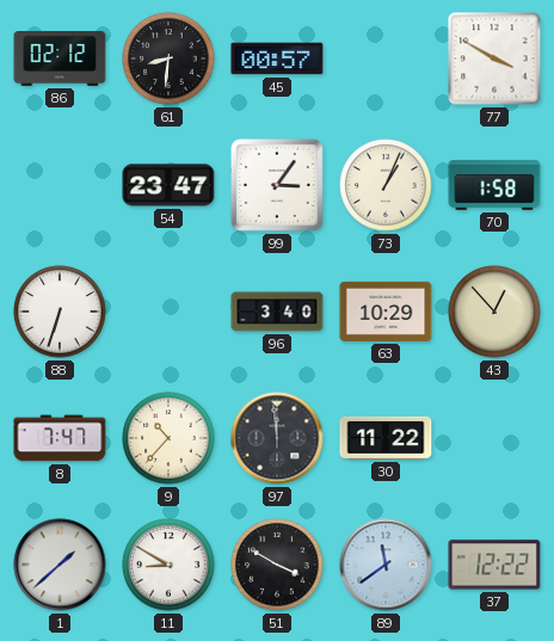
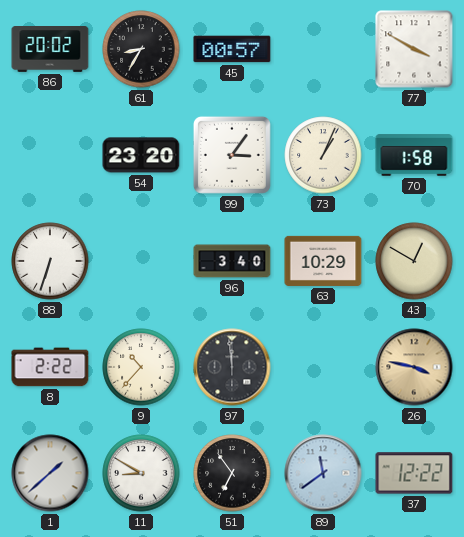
86: 02:12 -> 20:02
61: 8:31 -> 8:35
54: 23:47 -> 23:20
43: 12:53 -> 12:50
8: 7:47 -> 2:22
30: 11:22 -> none
26: none -> 3:47
51: 3:50 -> 6:54
